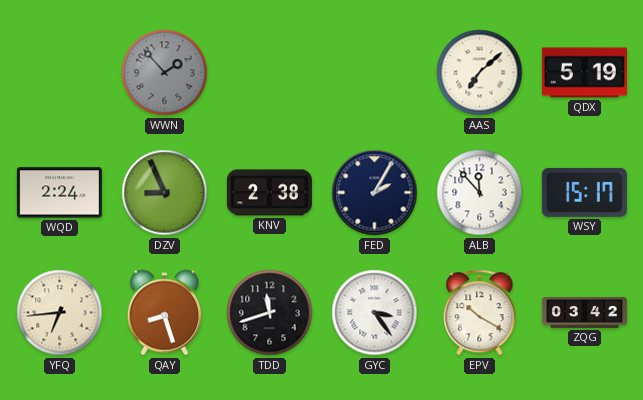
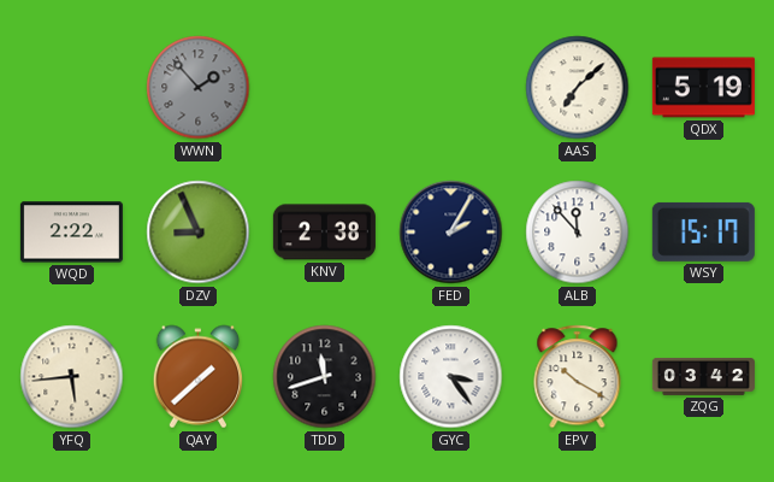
WQD: 2:24 -> 2:22
YFQ: 6:44 -> 5:44
QAY: 8:27 -> 1:38
